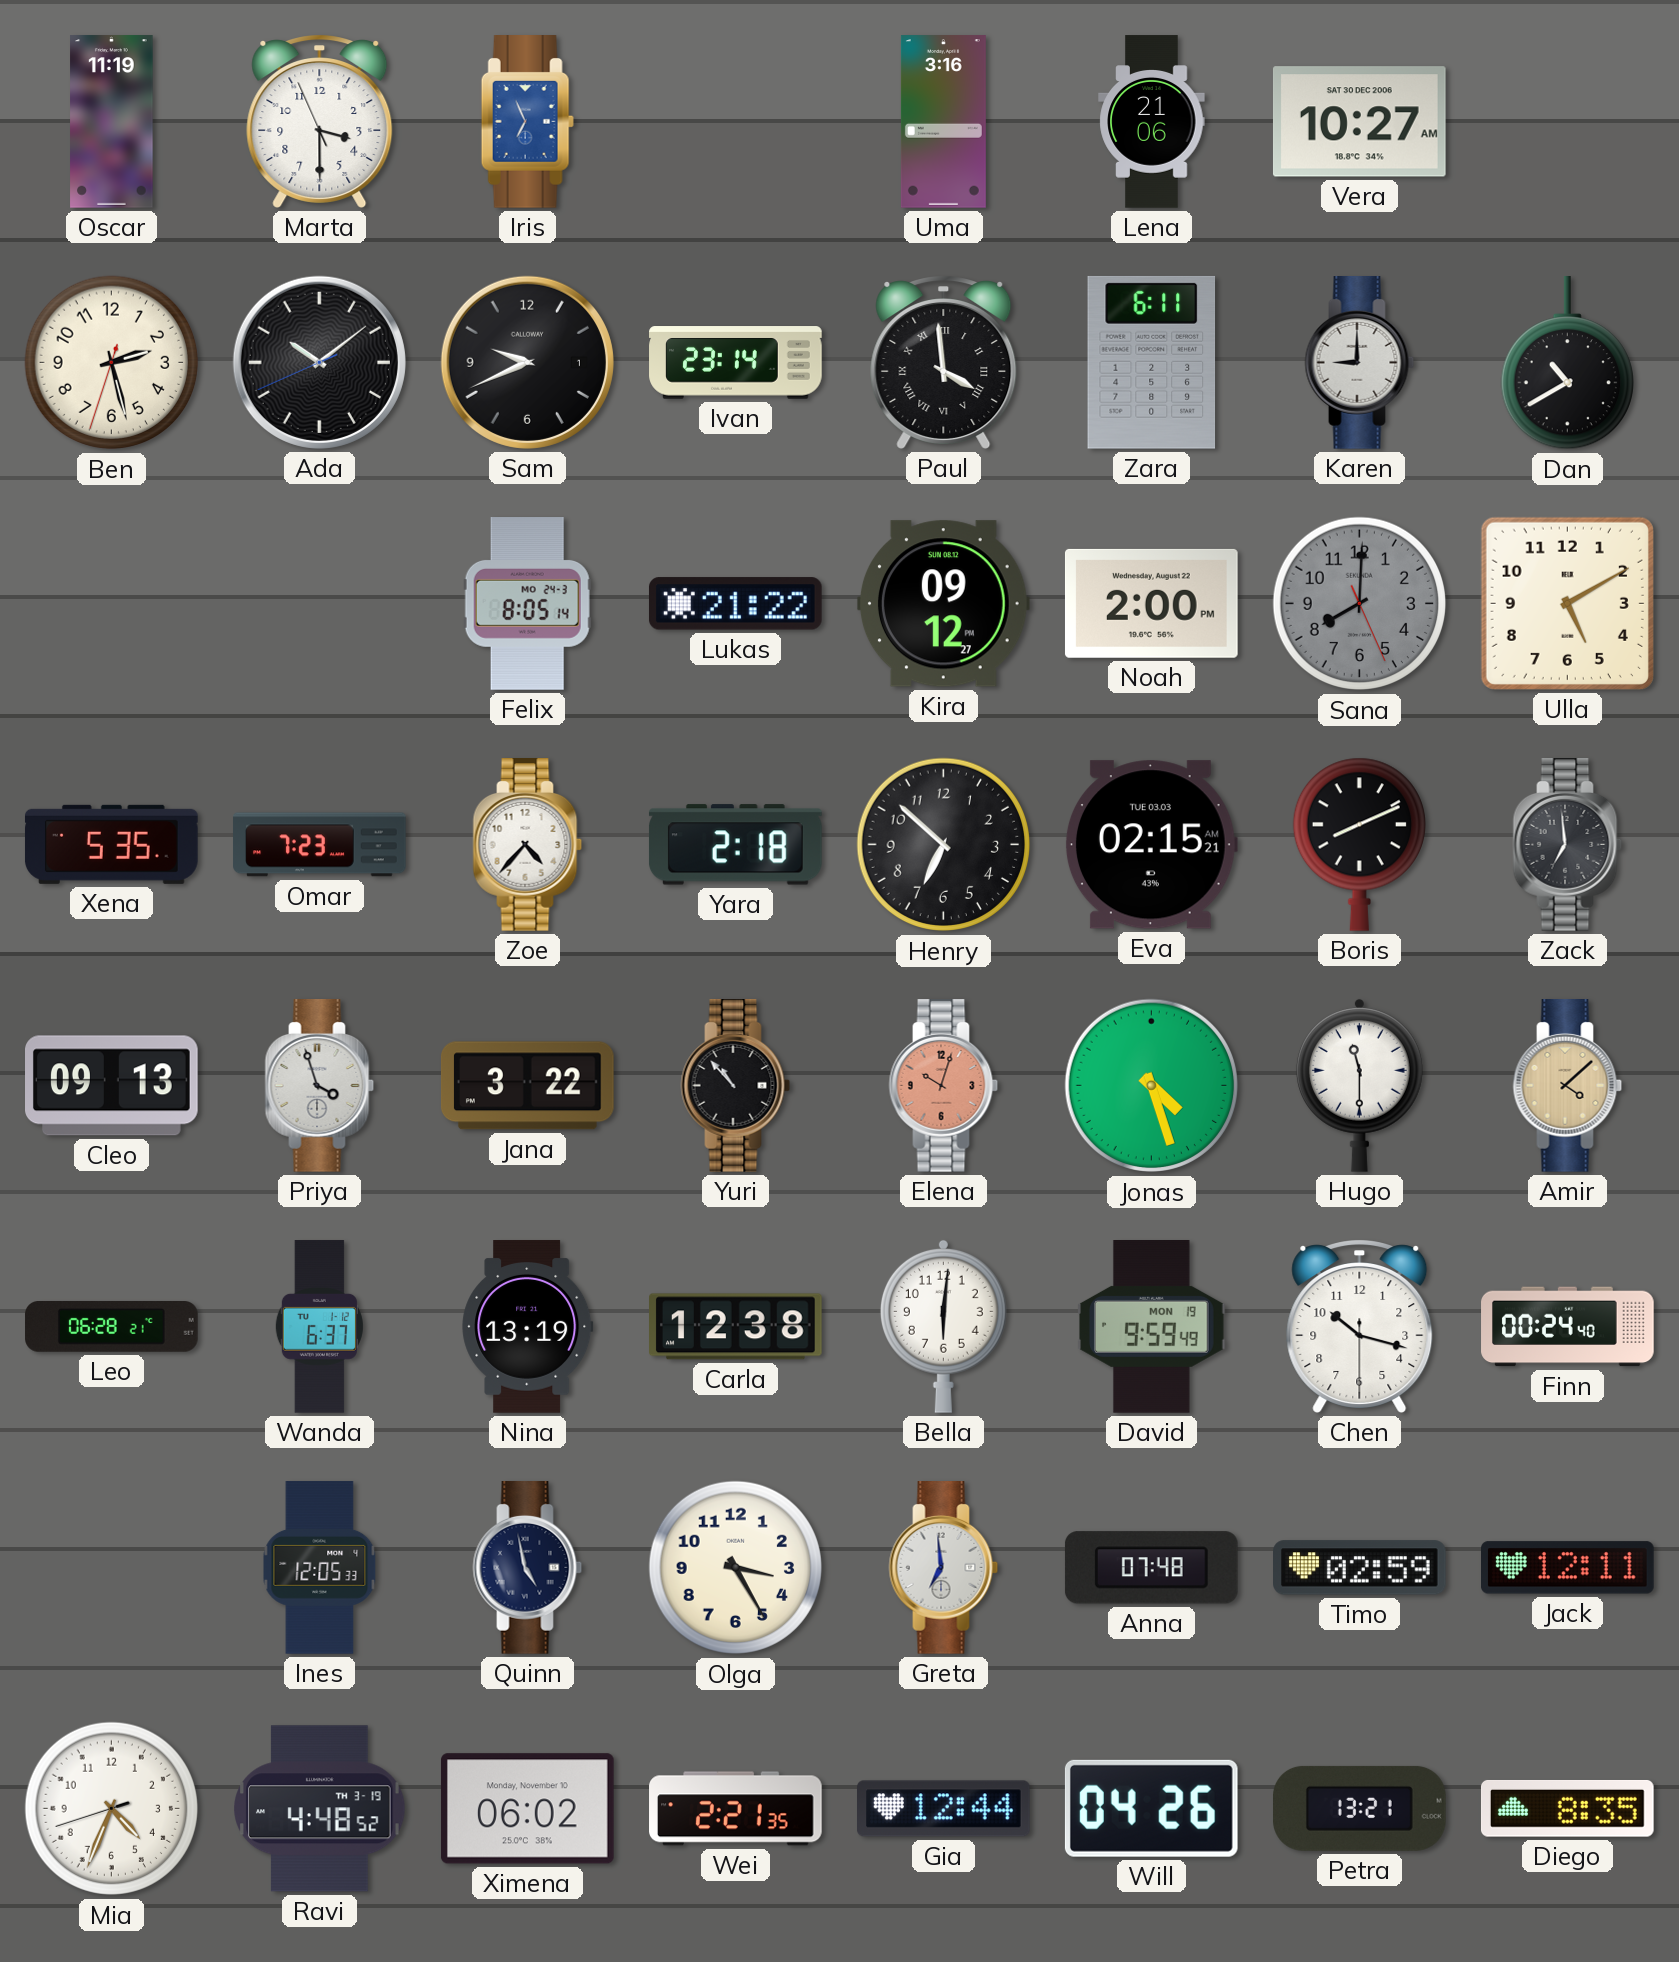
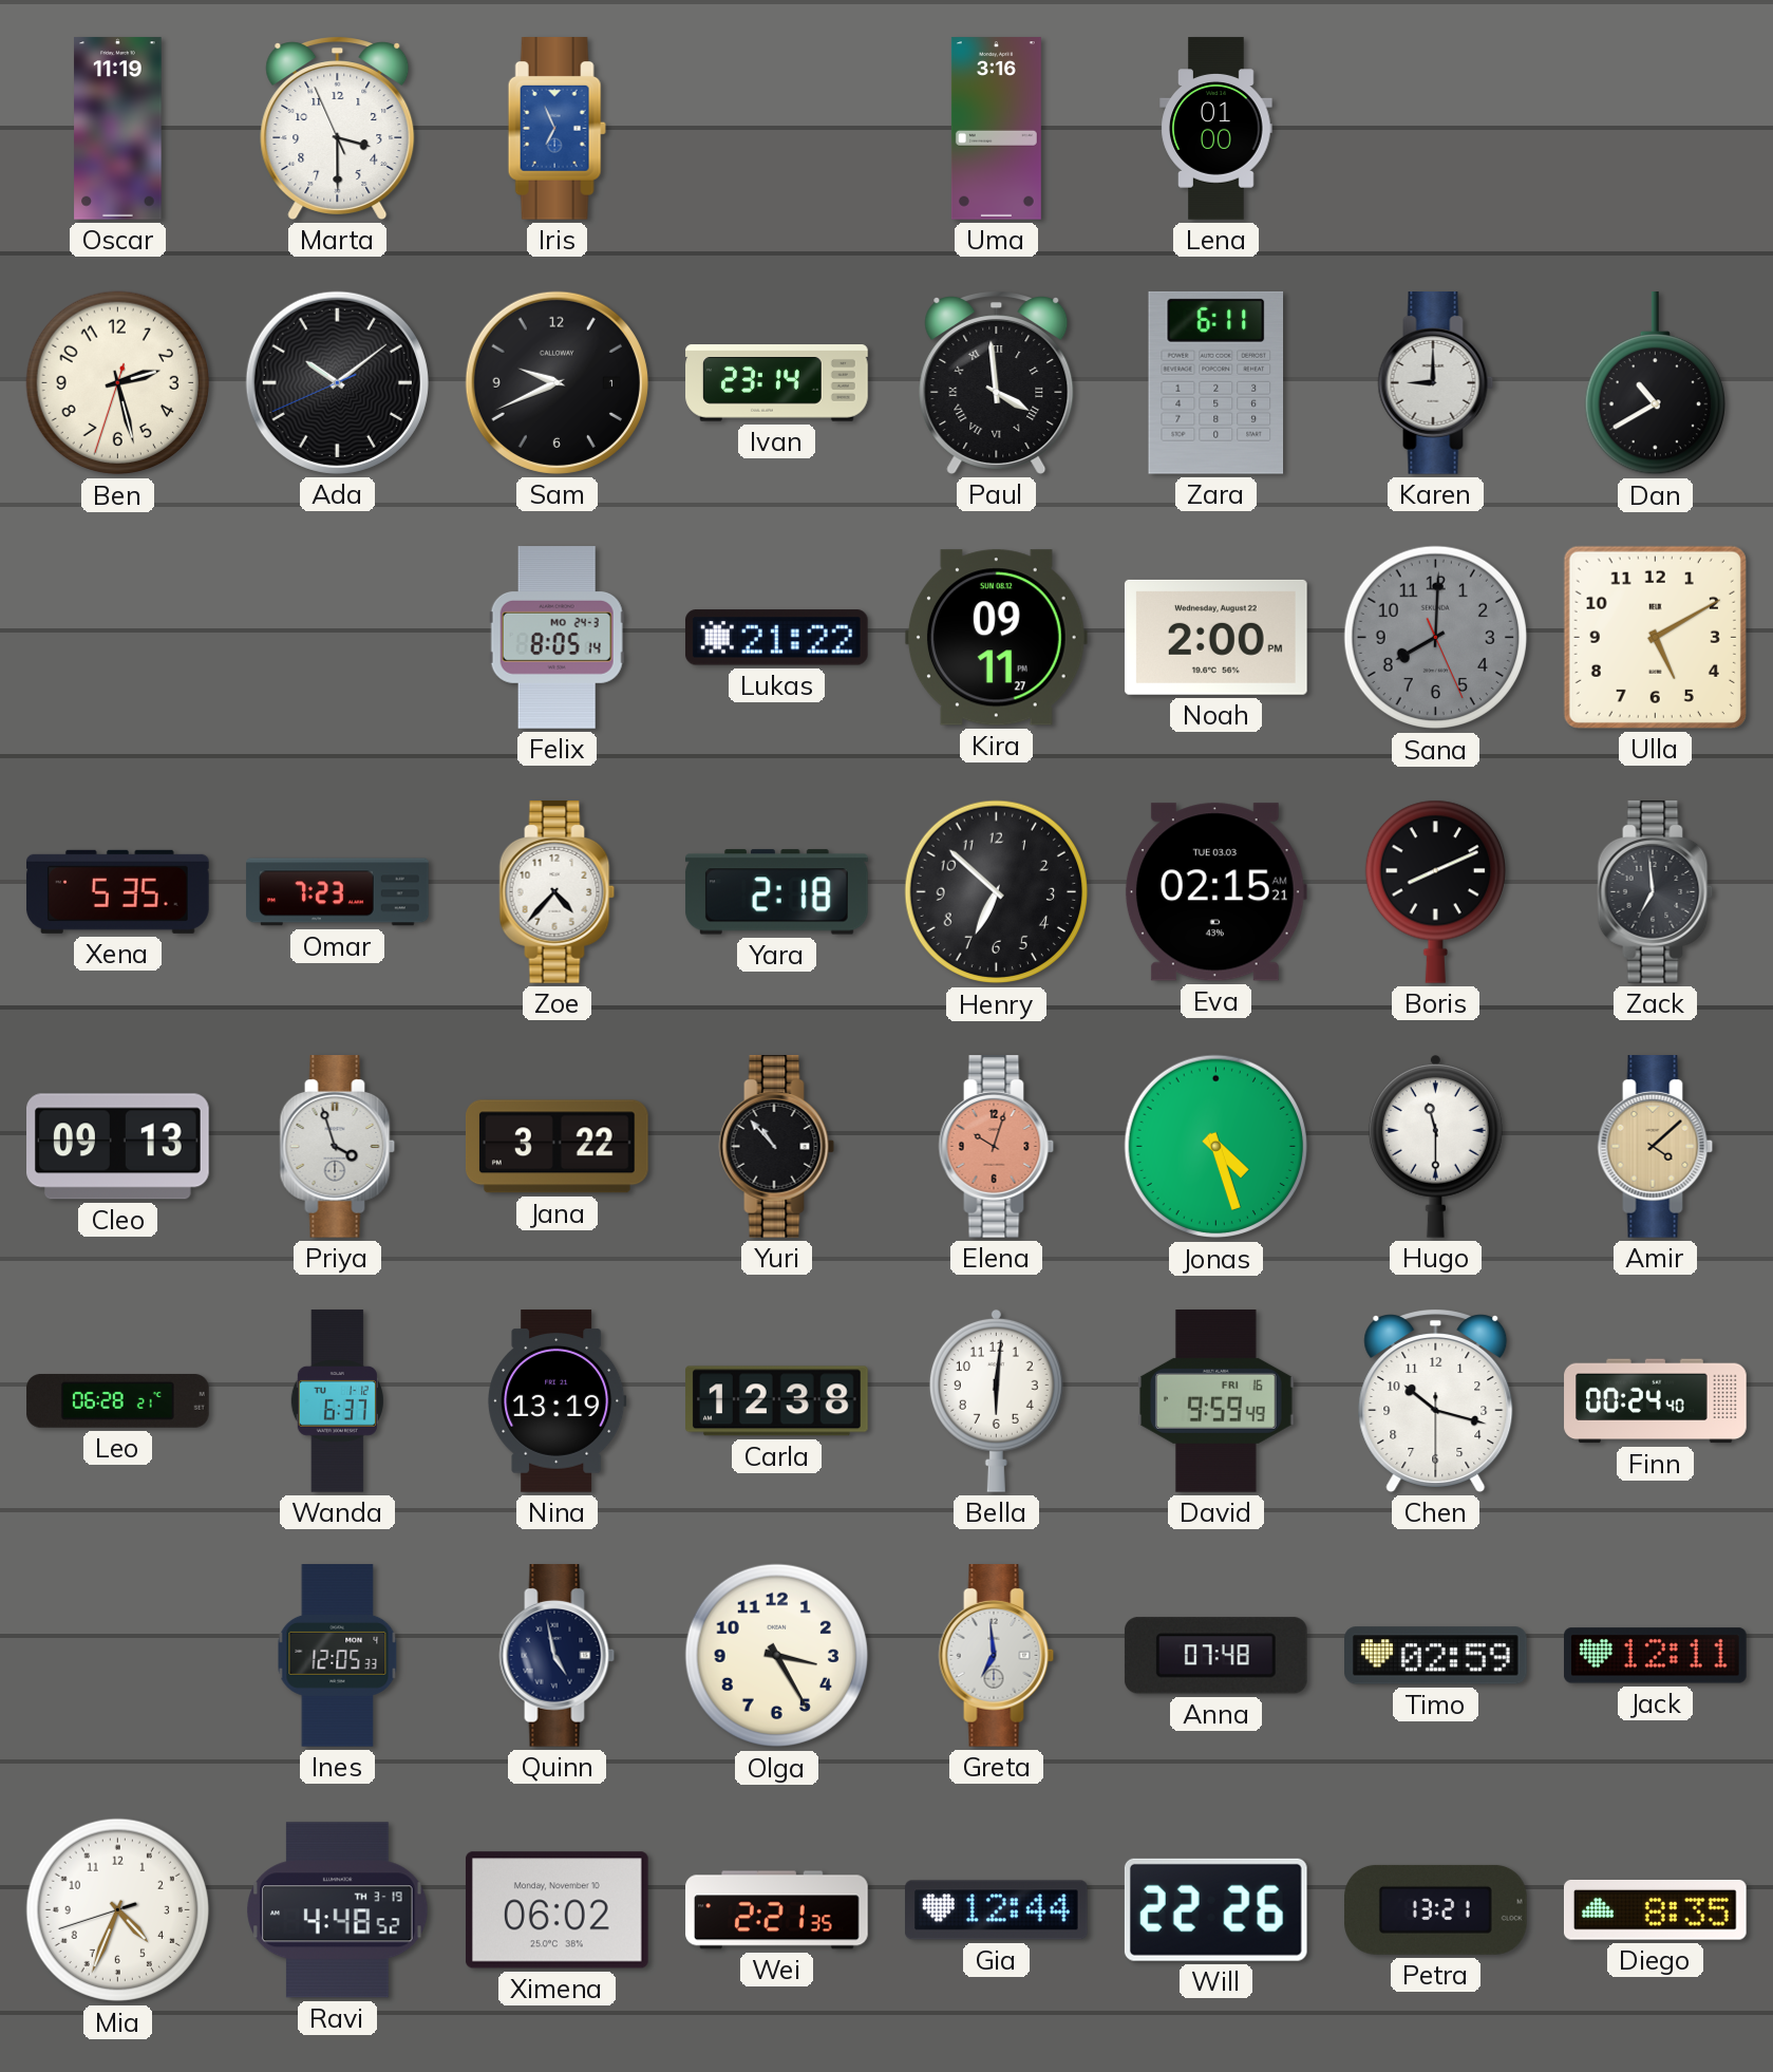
Lena: 21:06 -> 01:00
Vera: 10:27 -> none
Kira: 09:12 -> 09:11
David date: MON 19 -> FRI 16
Will: 04:26 -> 22:26
